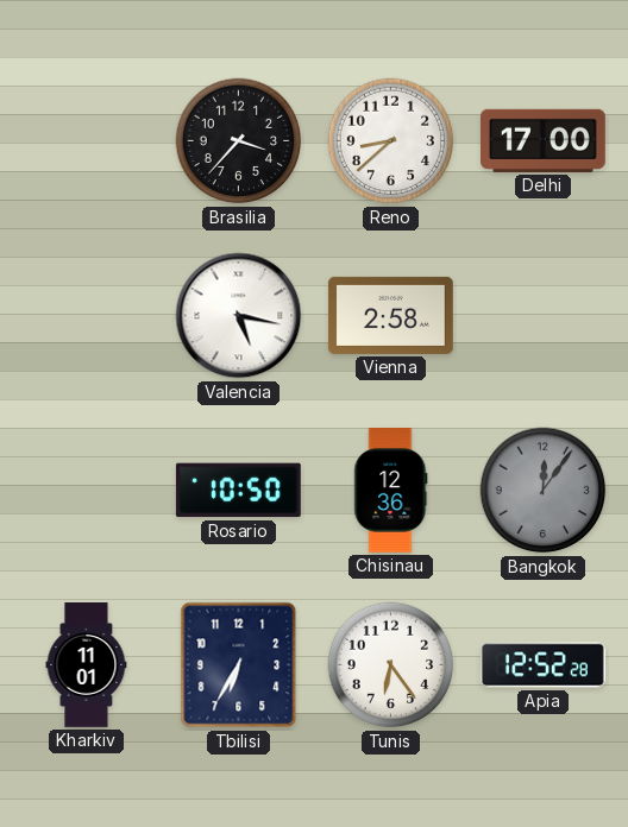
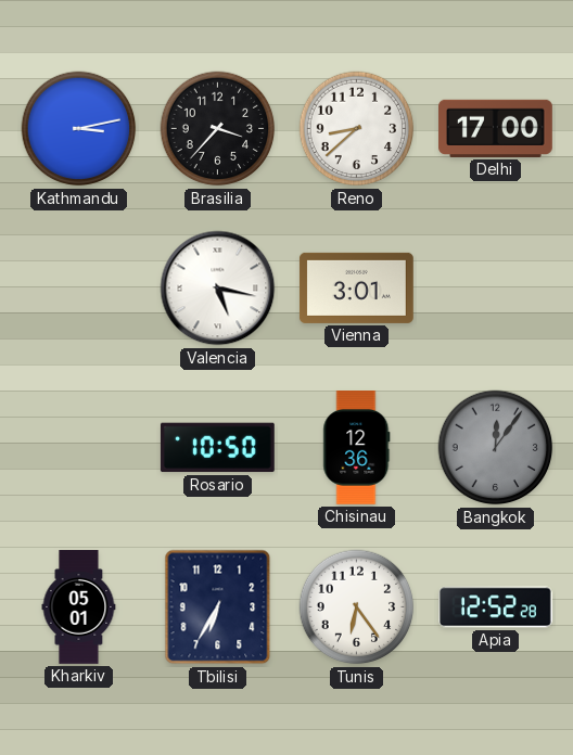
Kathmandu: none -> 3:13
Vienna: 2:58 -> 3:01
Kharkiv: 11:01 -> 05:01
